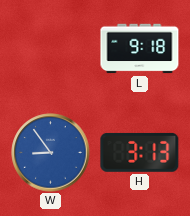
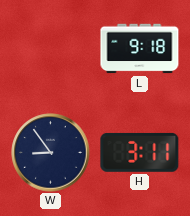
W dial: blue -> navy
H: 3:13 -> 3:11
